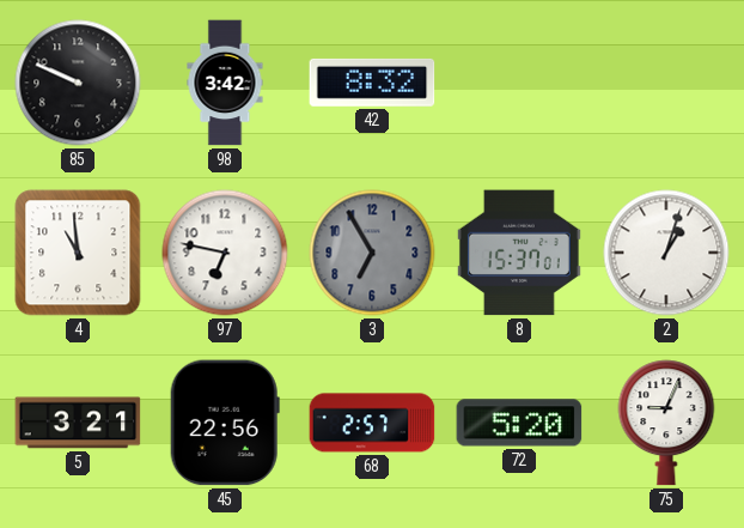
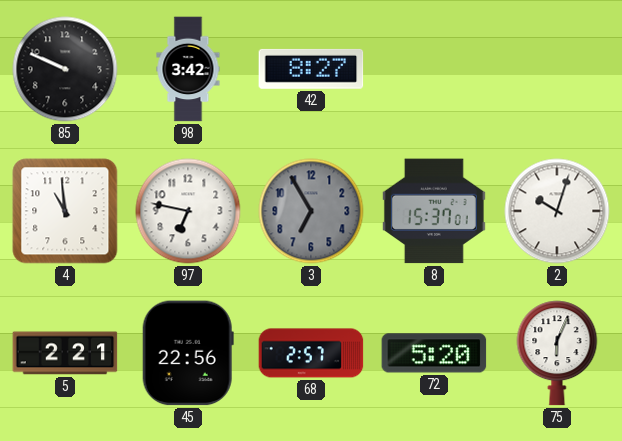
42: 8:32 -> 8:27
2: 1:03 -> 10:03
5: 3:21 -> 2:21
75: 9:04 -> 6:04
